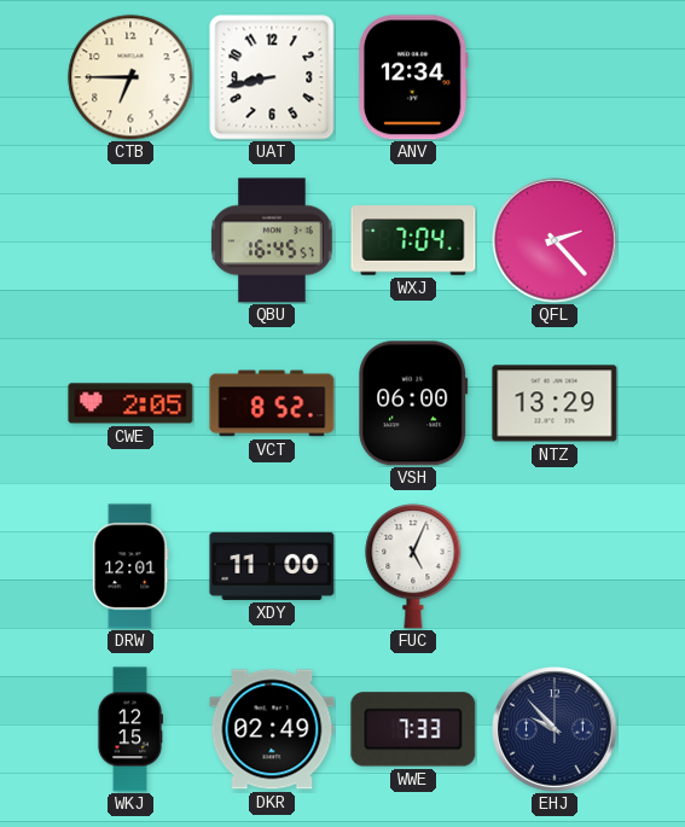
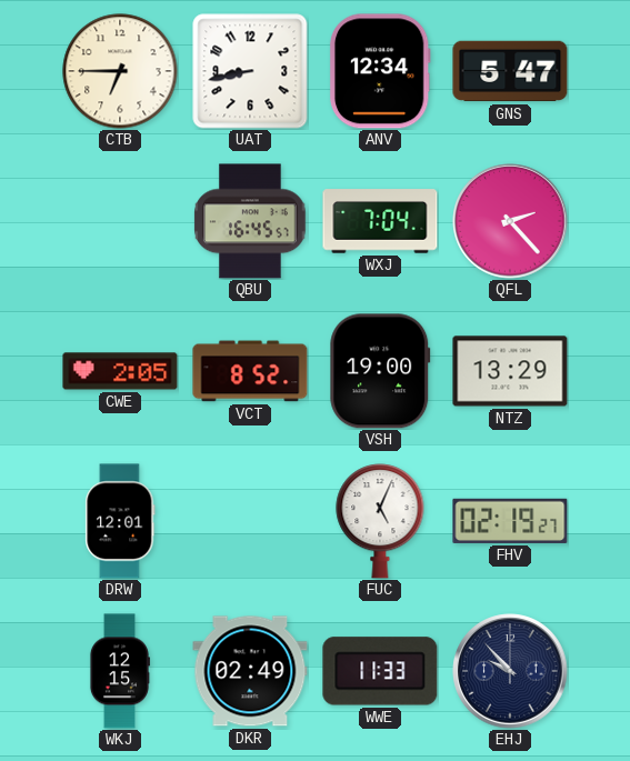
GNS: none -> 5:47
VSH: 06:00 -> 19:00
XDY: 11:00 -> none
FHV: none -> 02:19
WWE: 7:33 -> 11:33
